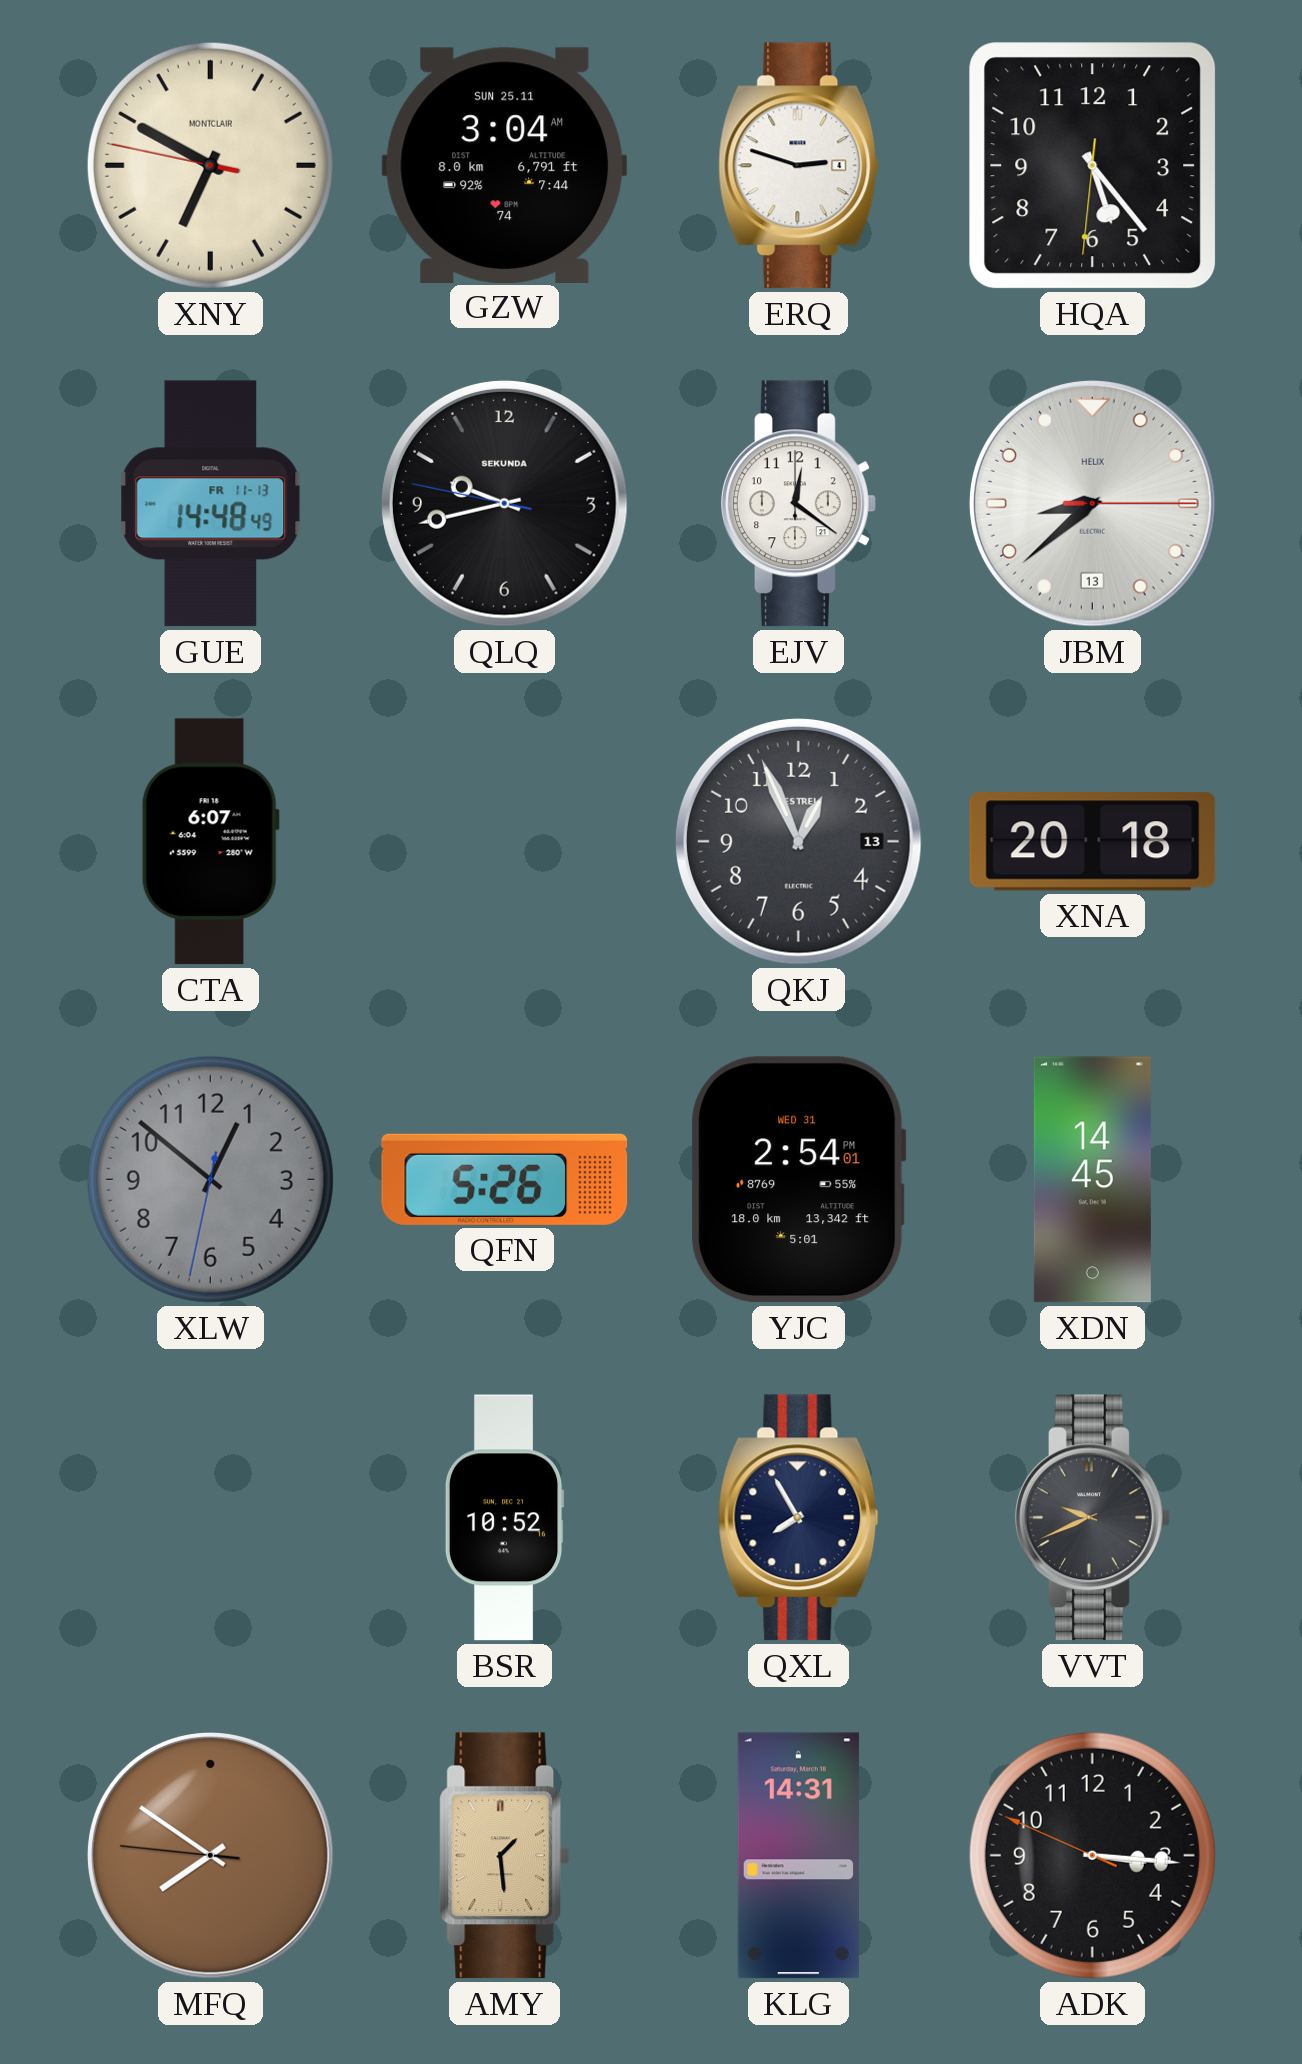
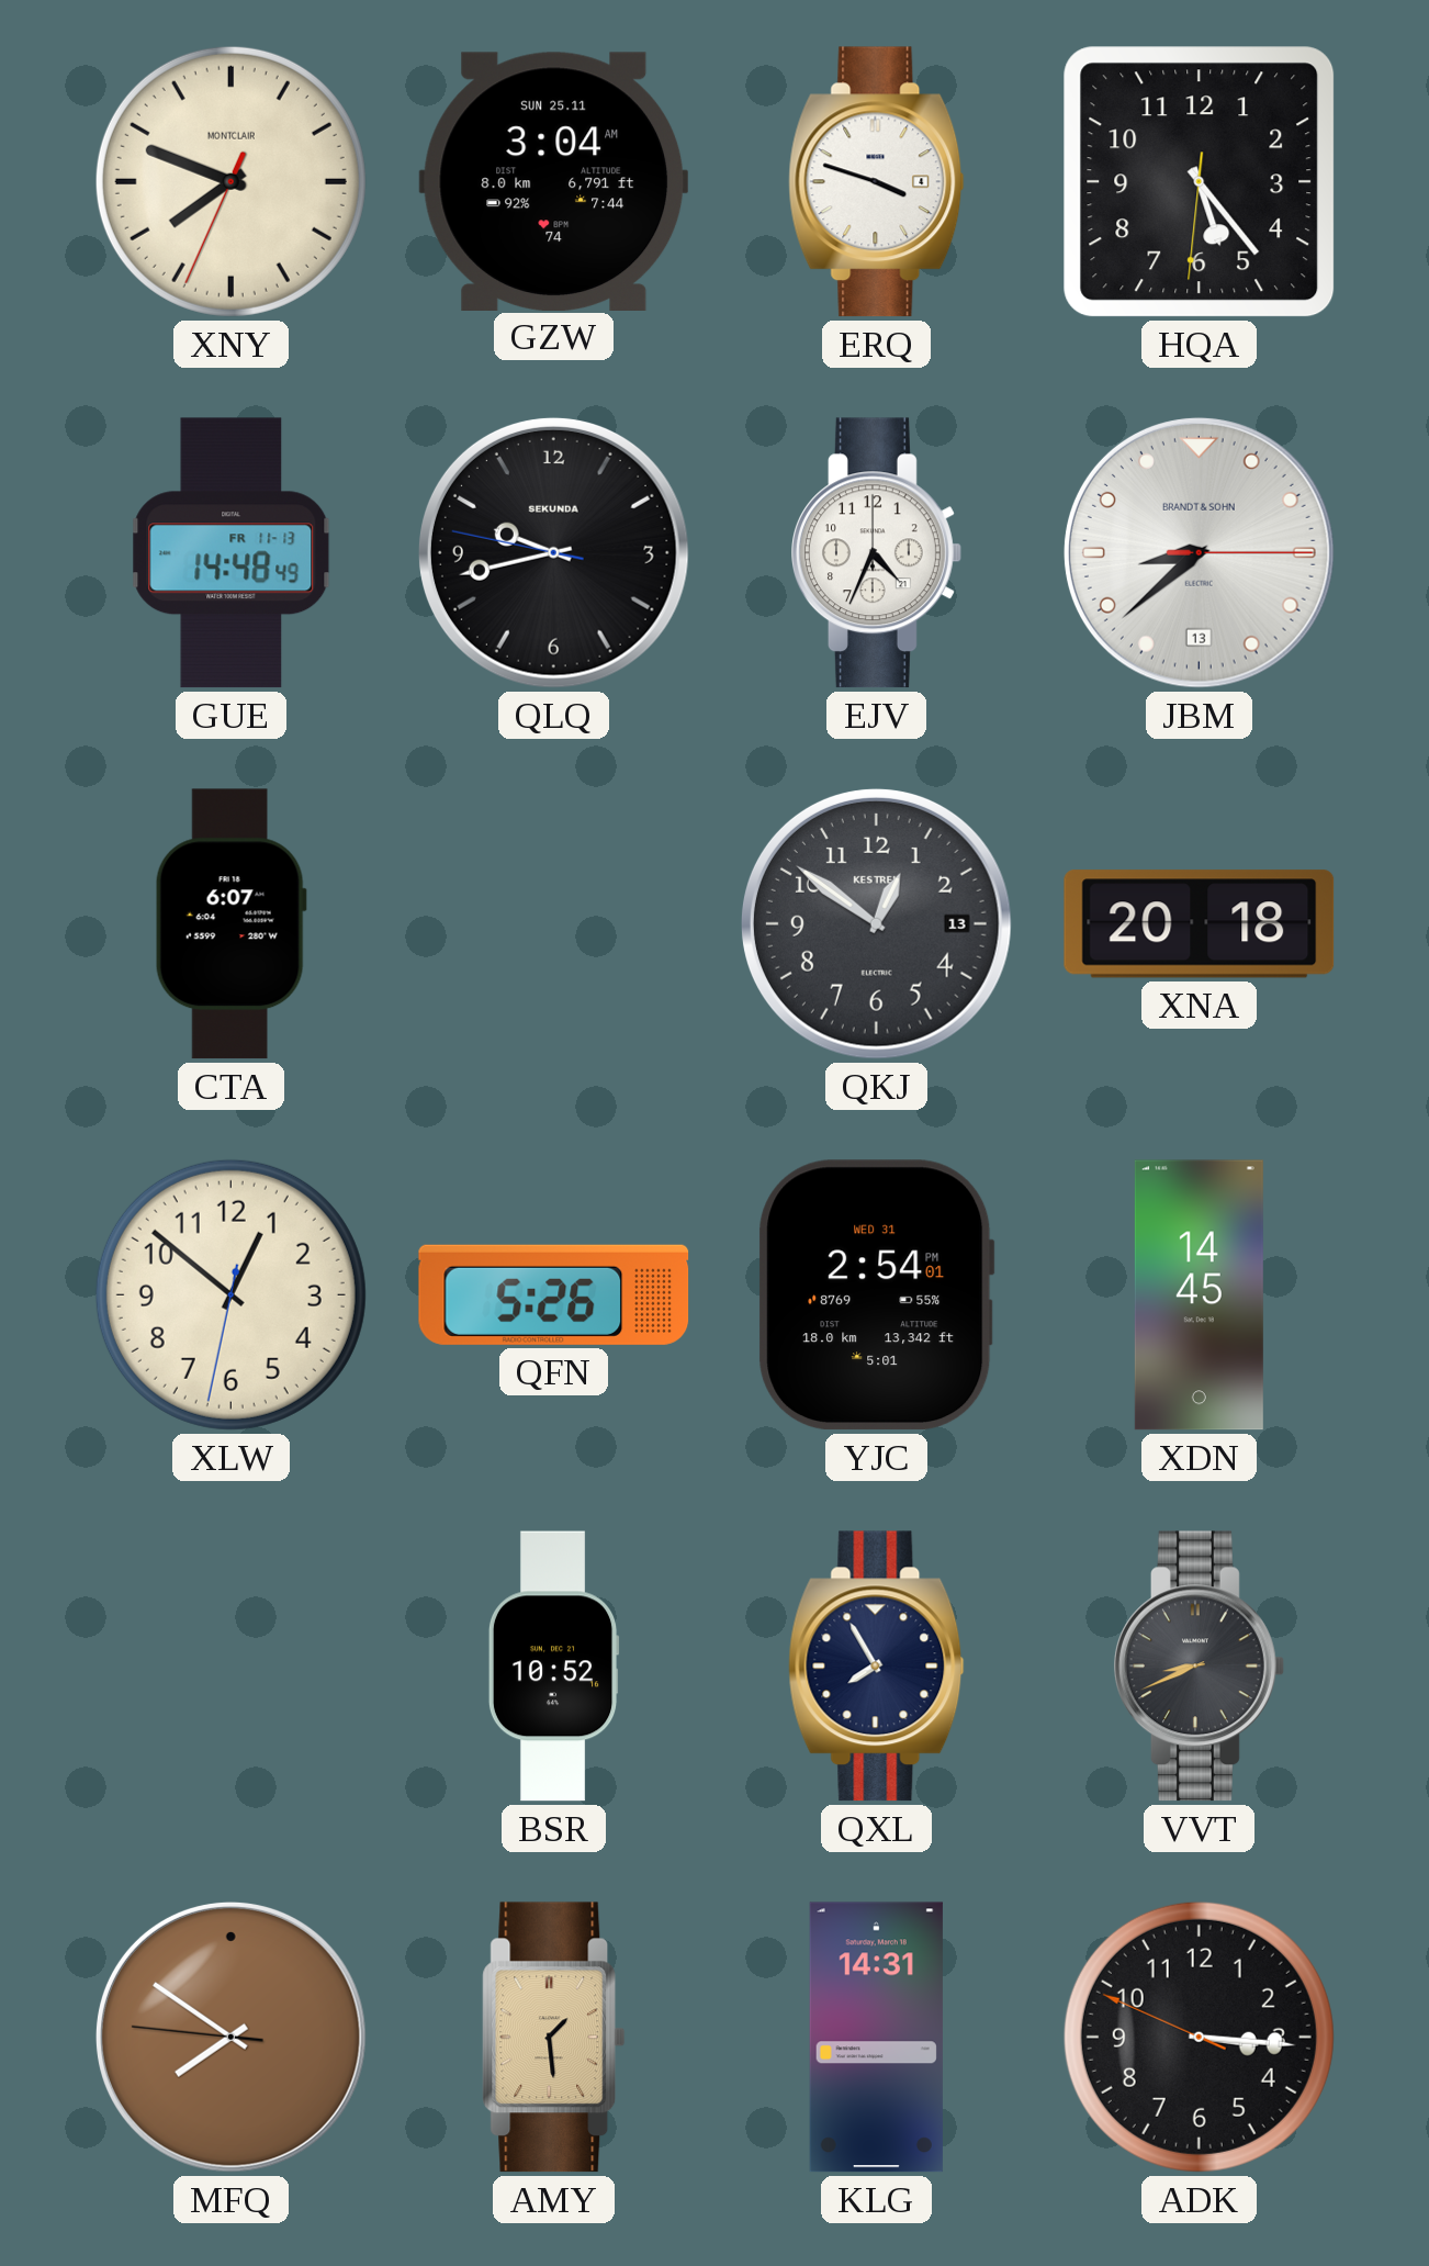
XNY: 6:49 -> 7:48
ERQ: 2:48 -> 3:48
EJV: 12:21 -> 4:34
JBM brand: HELIX -> BRANDT & SOHN
QKJ: 12:56 -> 12:51
XLW dial: grey -> cream
VVT: 9:41 -> 8:41
